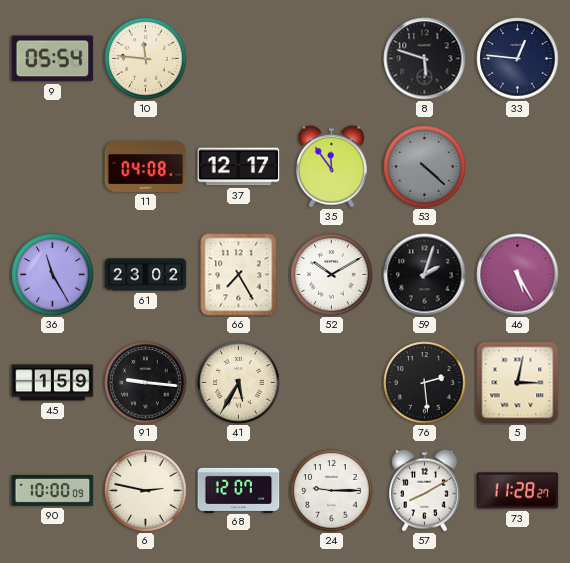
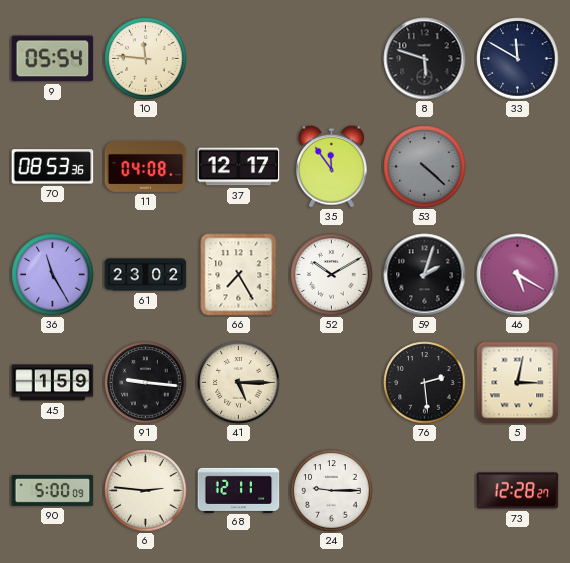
33: 12:46 -> 11:50
70: none -> 08:53
46: 5:25 -> 5:20
41: 5:35 -> 5:15
90: 10:00 -> 5:00
6: 2:47 -> 2:46
68: 12:07 -> 12:11
57: 8:10 -> none
73: 11:28 -> 12:28
